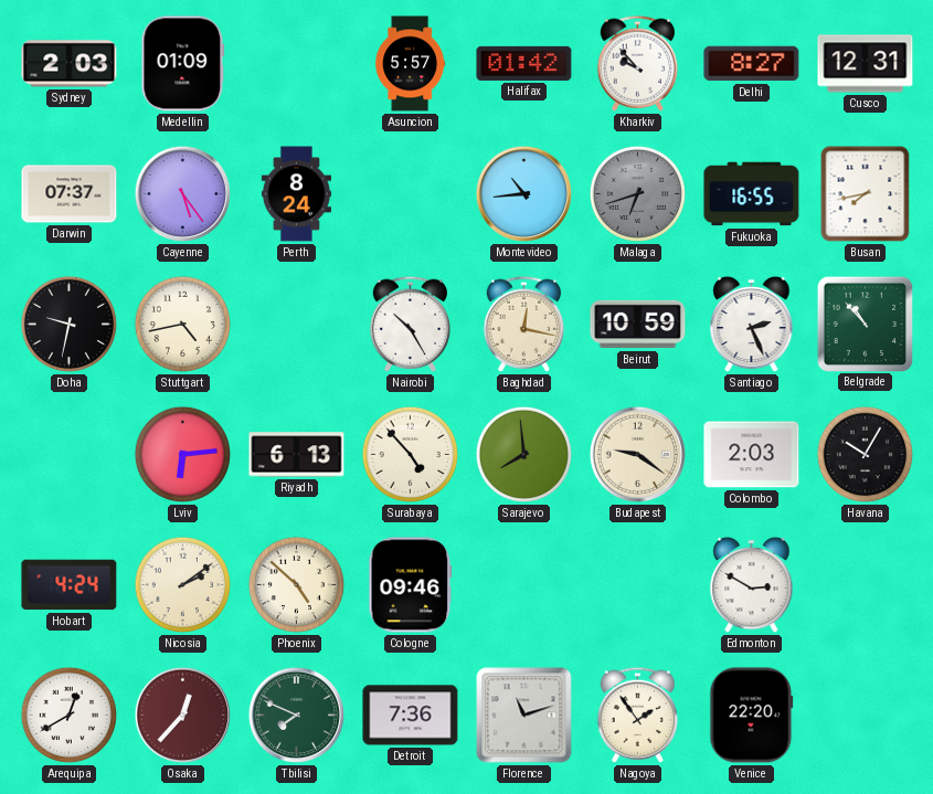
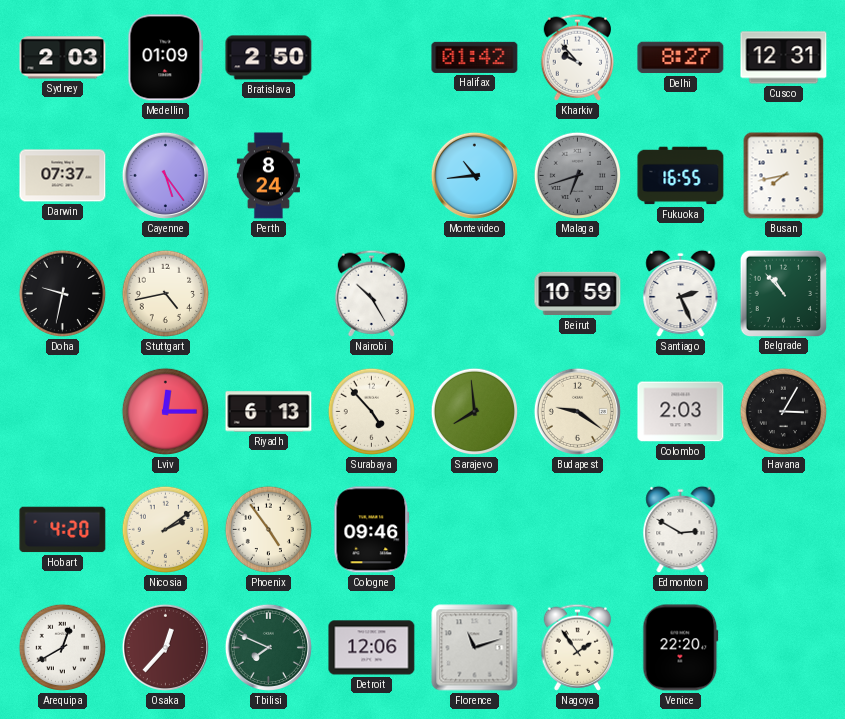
Bratislava: none -> 2:50
Asuncion: 5:57 -> none
Baghdad: 12:17 -> none
Lviv: 6:14 -> 12:15
Havana: 10:05 -> 3:05
Hobart: 4:24 -> 4:20
Phoenix: 4:52 -> 4:54
Detroit: 7:36 -> 12:06
